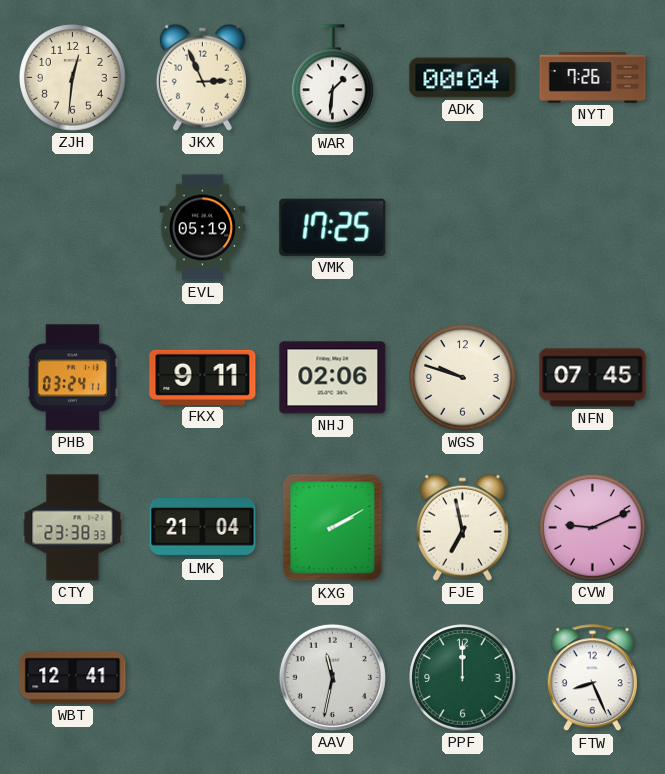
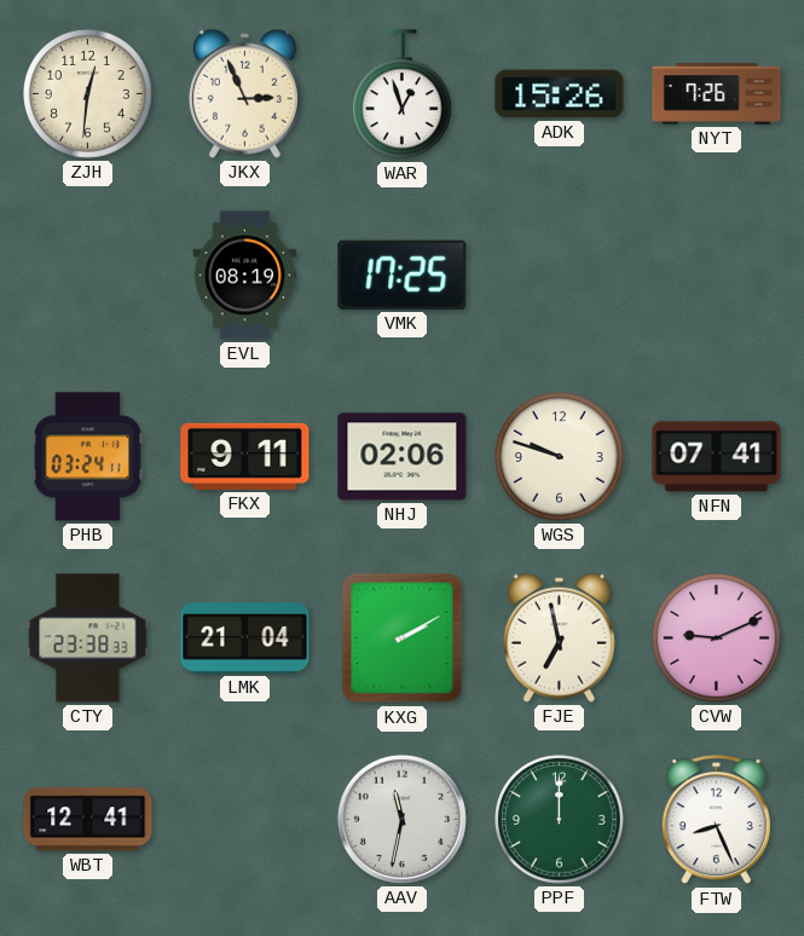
WAR: 1:31 -> 12:57
ADK: 00:04 -> 15:26
EVL: 05:19 -> 08:19
NFN: 07:45 -> 07:41
